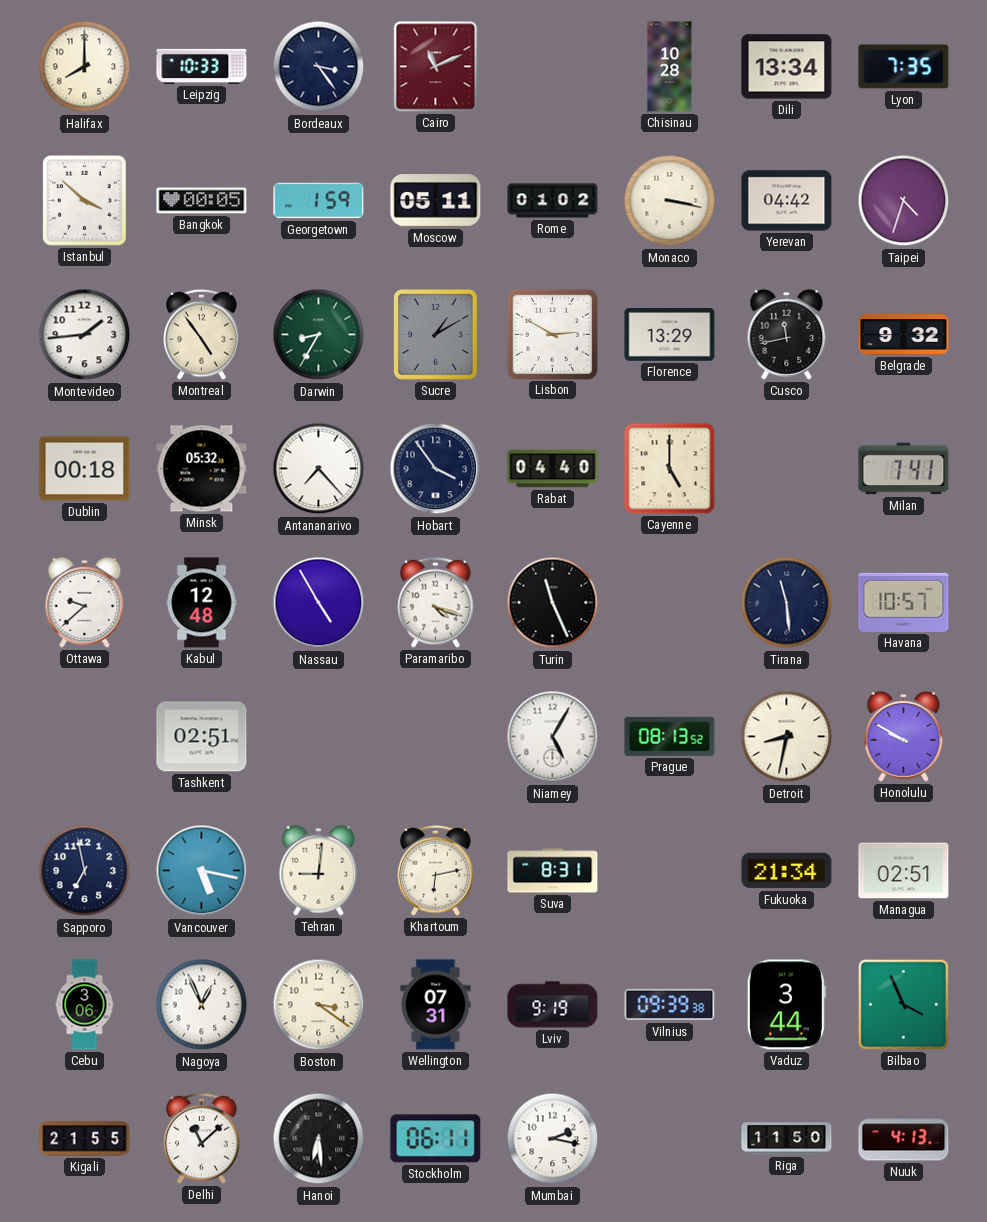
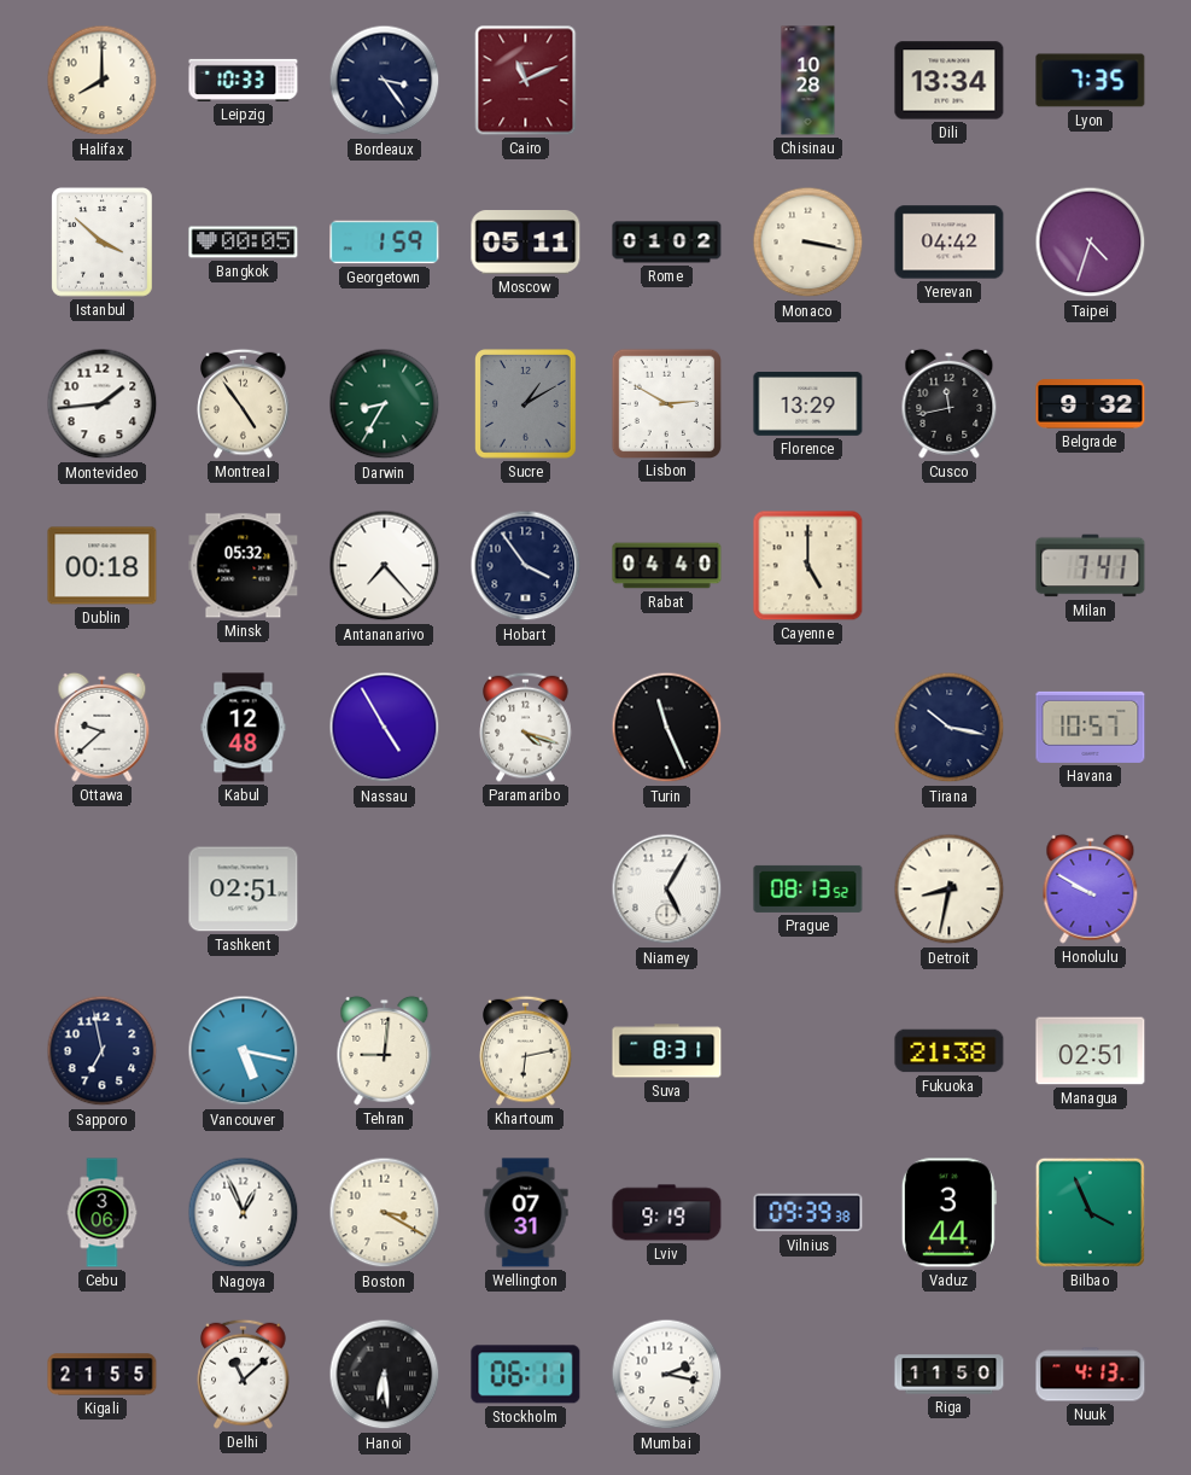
Tirana: 11:29 -> 10:17
Fukuoka: 21:34 -> 21:38
Boston: 3:21 -> 3:20
